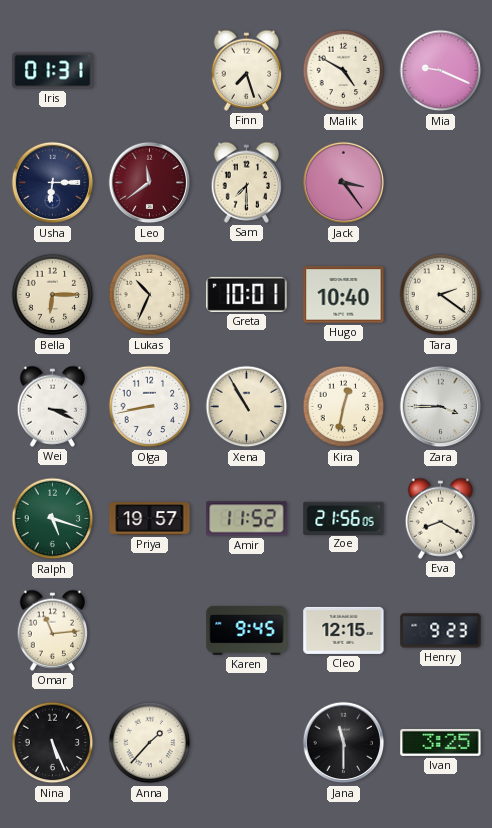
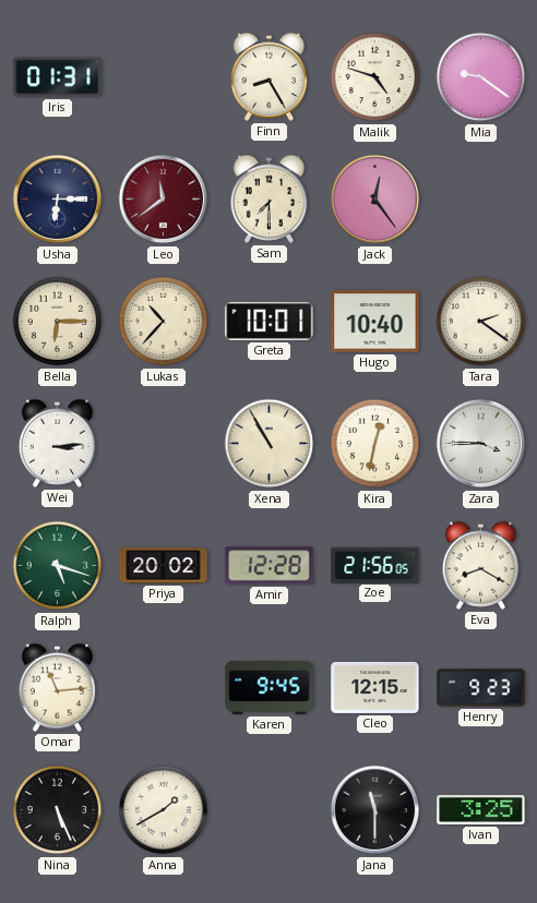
Finn: 7:27 -> 8:25
Malik: 4:50 -> 4:48
Mia: 9:19 -> 9:21
Jack: 3:24 -> 12:24
Lukas: 10:34 -> 10:37
Wei: 3:19 -> 3:14
Olga: 8:43 -> none
Priya: 19:57 -> 20:02
Amir: 11:52 -> 12:28
Anna: 1:37 -> 1:40
